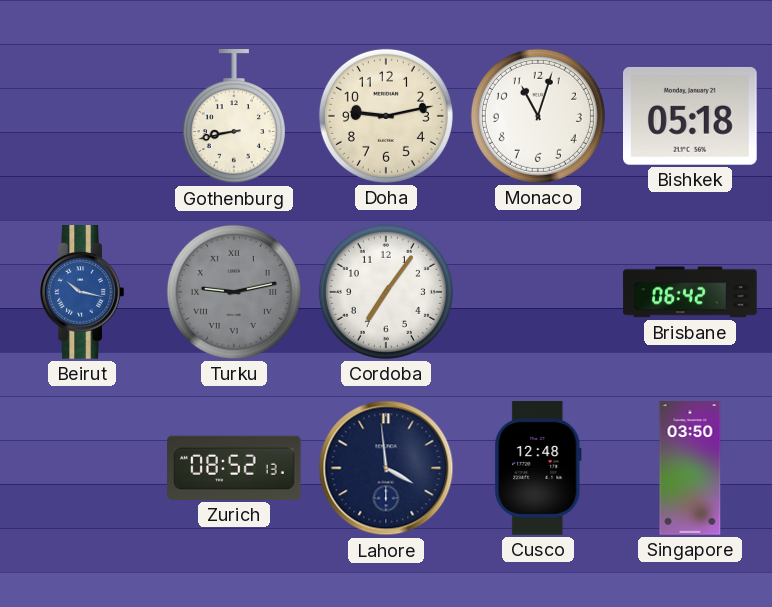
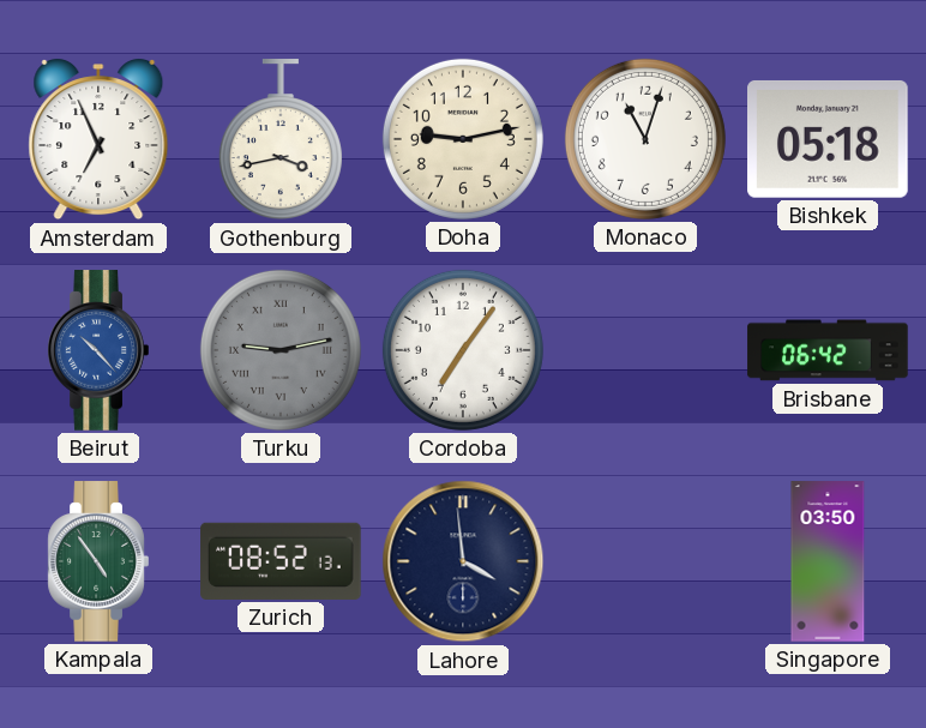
Amsterdam: none -> 6:56
Gothenburg: 8:43 -> 3:43
Beirut: 10:17 -> 10:23
Kampala: none -> 4:54
Cusco: 12:48 -> none
